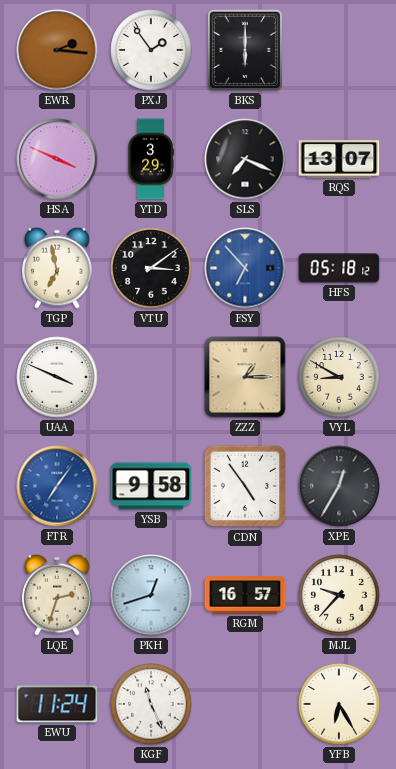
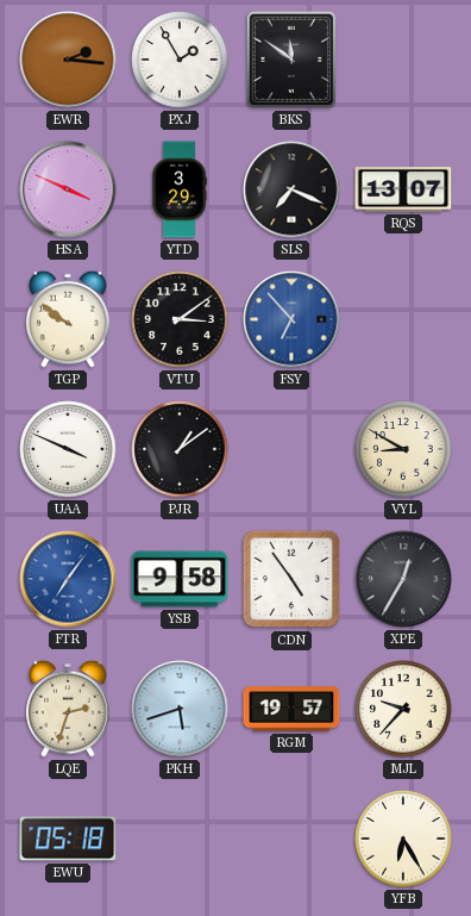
PXJ: 1:54 -> 1:55
BKS: 6:00 -> 11:51
TGP: 6:58 -> 9:51
HFS: 05:18 -> none
PJR: none -> 1:09
ZZZ: 1:15 -> none
PKH: 12:42 -> 5:42
RGM: 16:57 -> 19:57
EWU: 11:24 -> 05:18
KGF: 11:26 -> none
